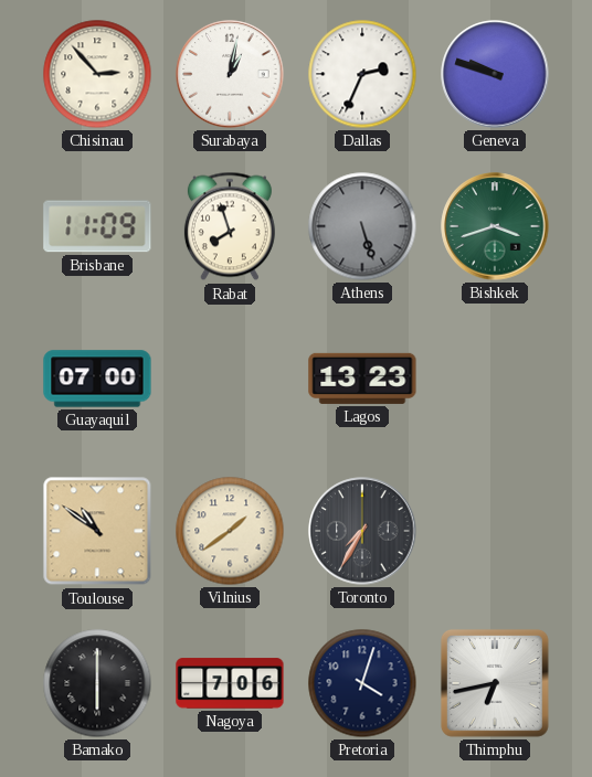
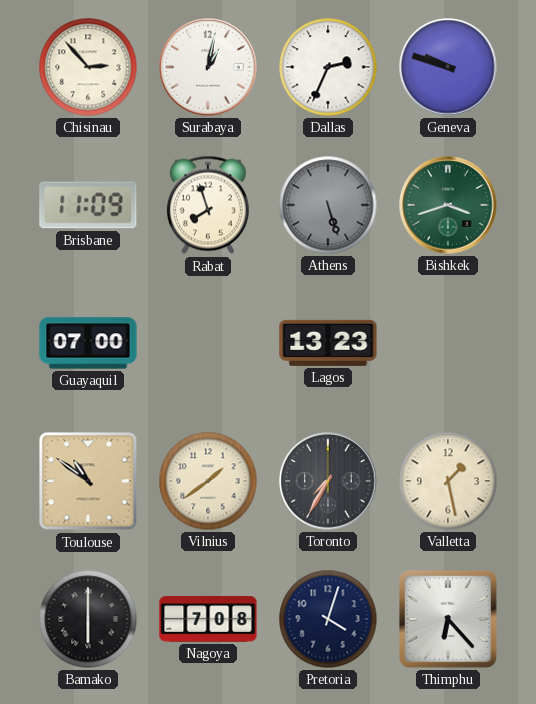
Valletta: none -> 1:28
Nagoya: 7:06 -> 7:08
Thimphu: 6:43 -> 6:23
